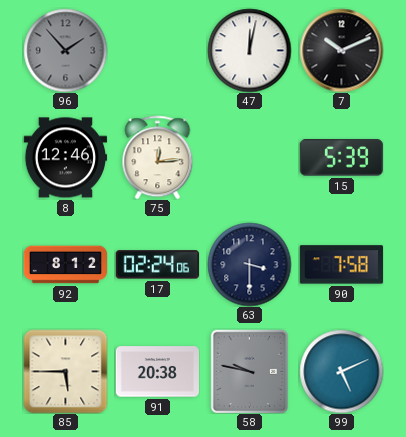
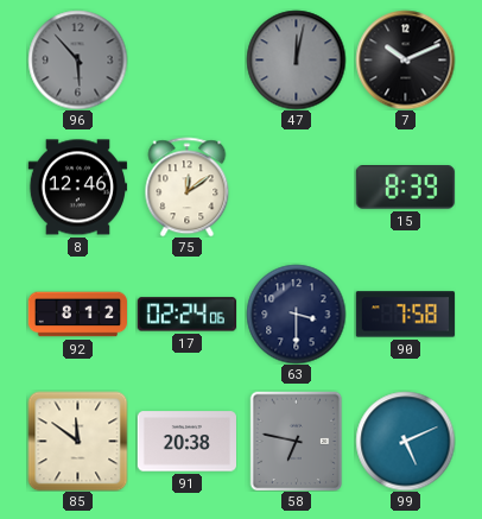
96: 1:53 -> 5:53
47 dial: white -> grey
75: 12:14 -> 12:09
15: 5:39 -> 8:39
85: 5:45 -> 11:51
58: 9:47 -> 6:47
